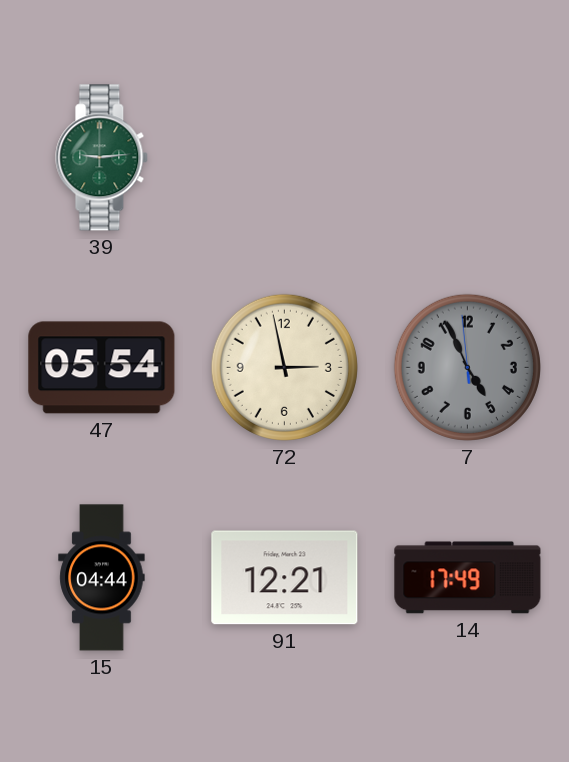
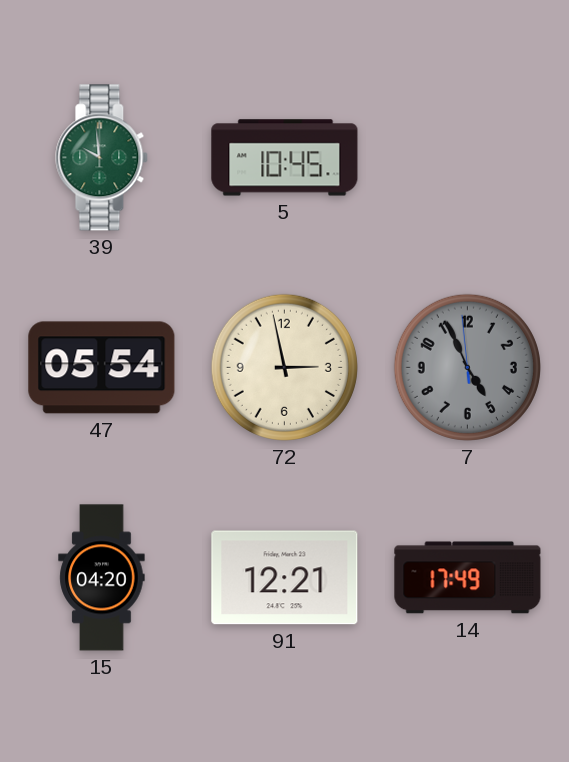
39: 9:14 -> 9:59
5: none -> 10:45
15: 04:44 -> 04:20
